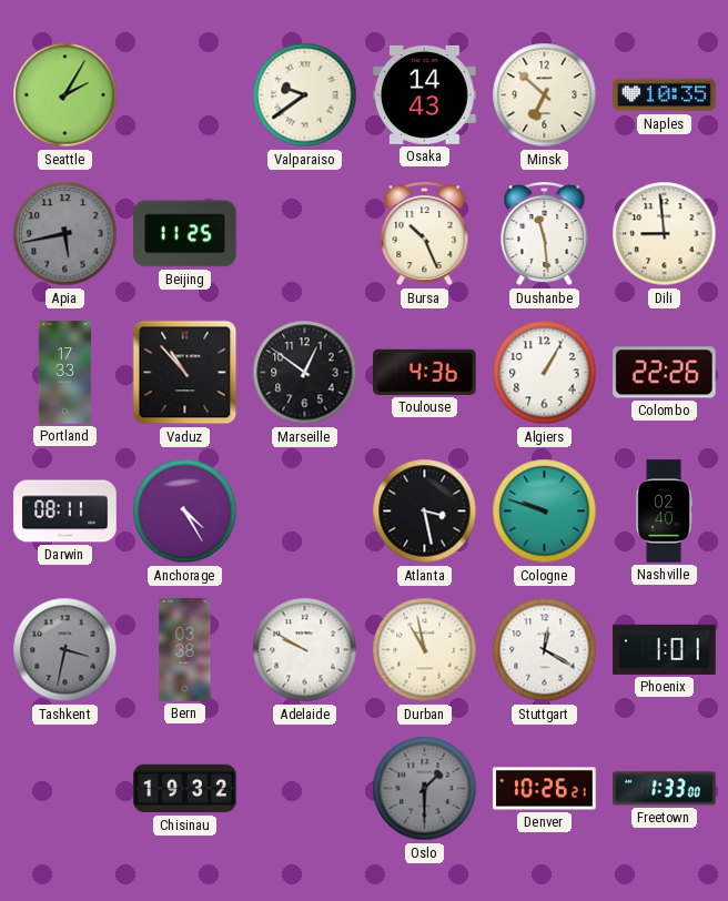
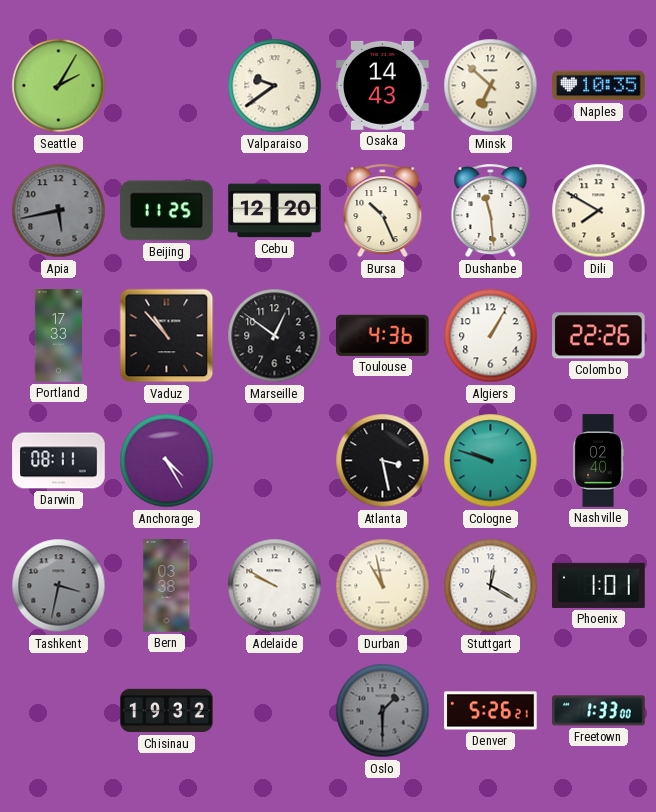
Cebu: none -> 12:20
Dili: 8:59 -> 7:50
Denver: 10:26 -> 5:26
